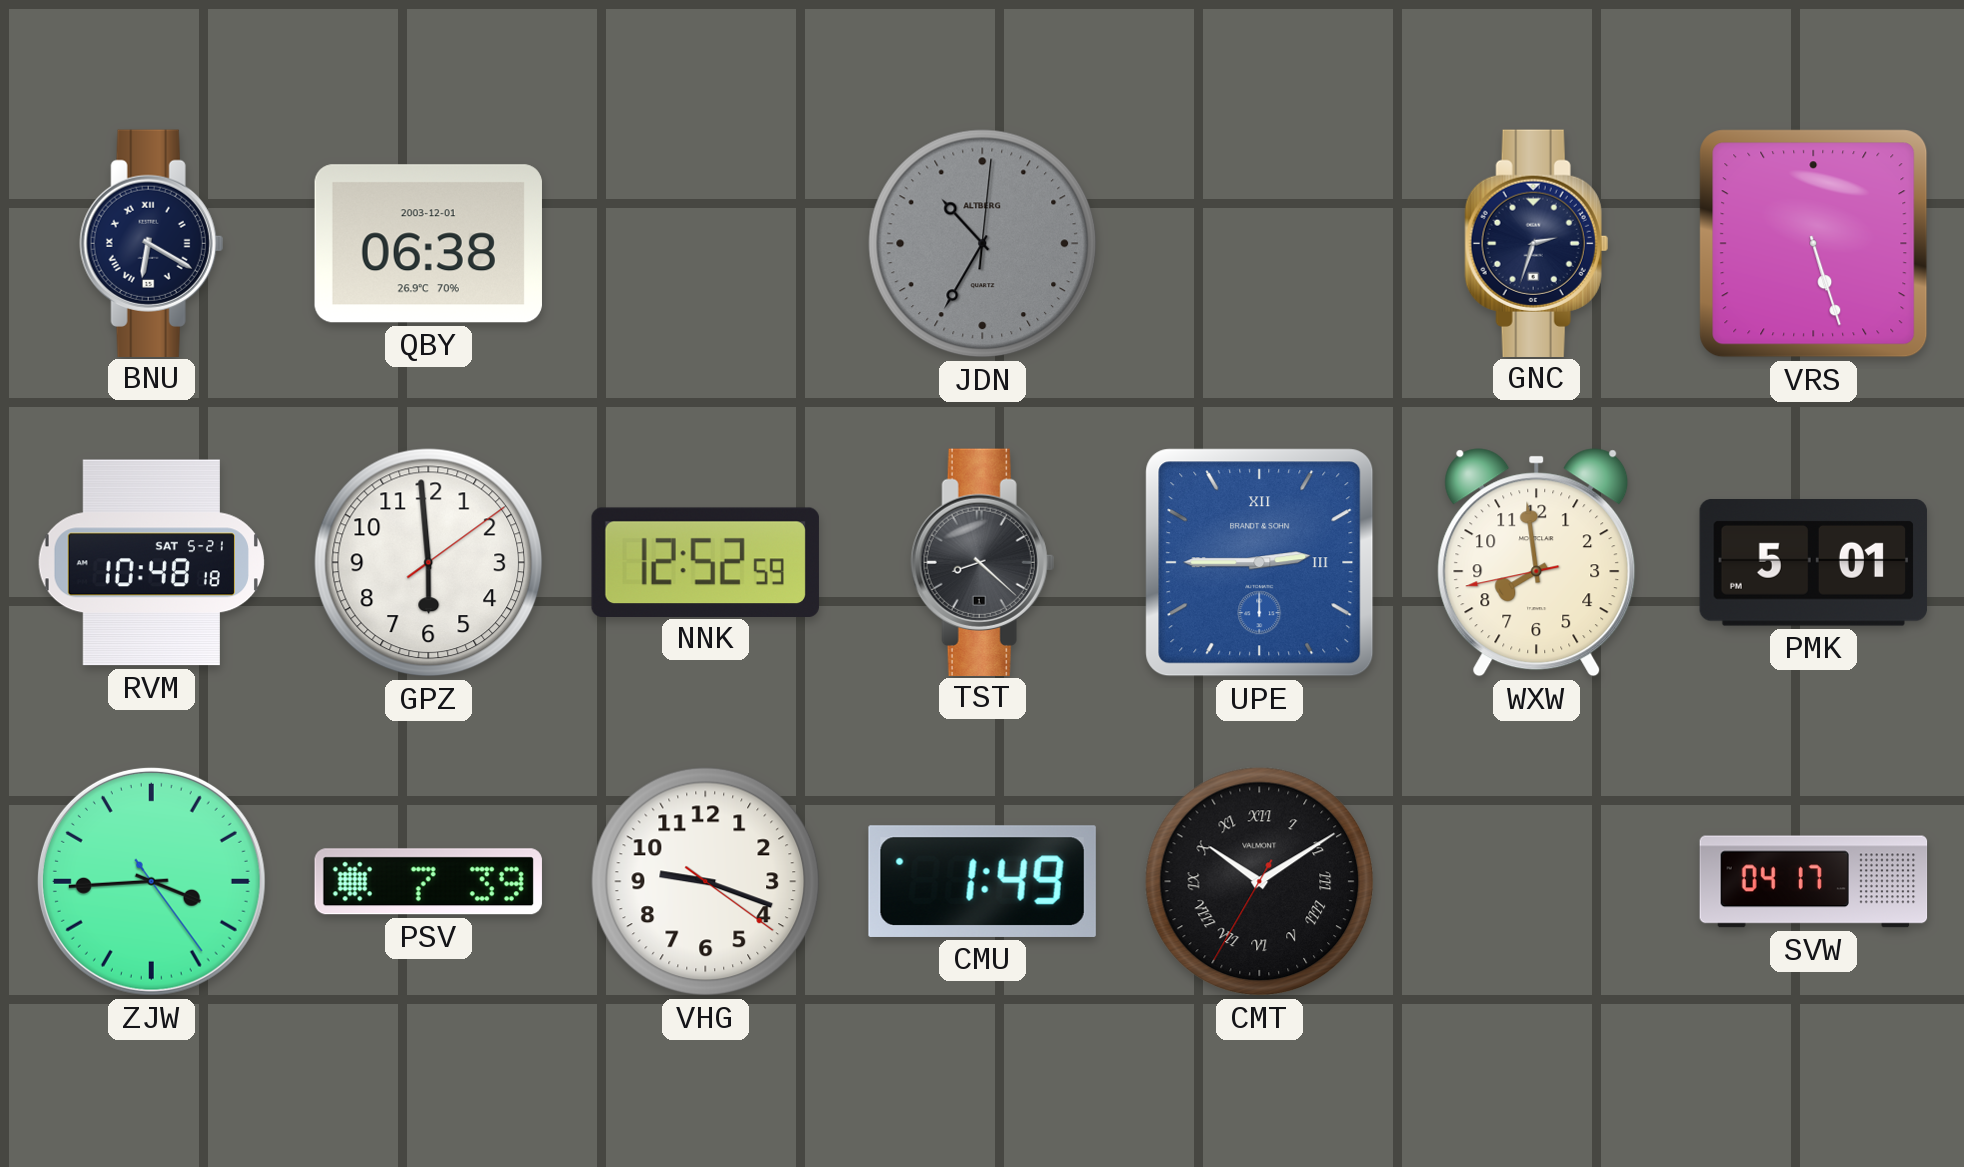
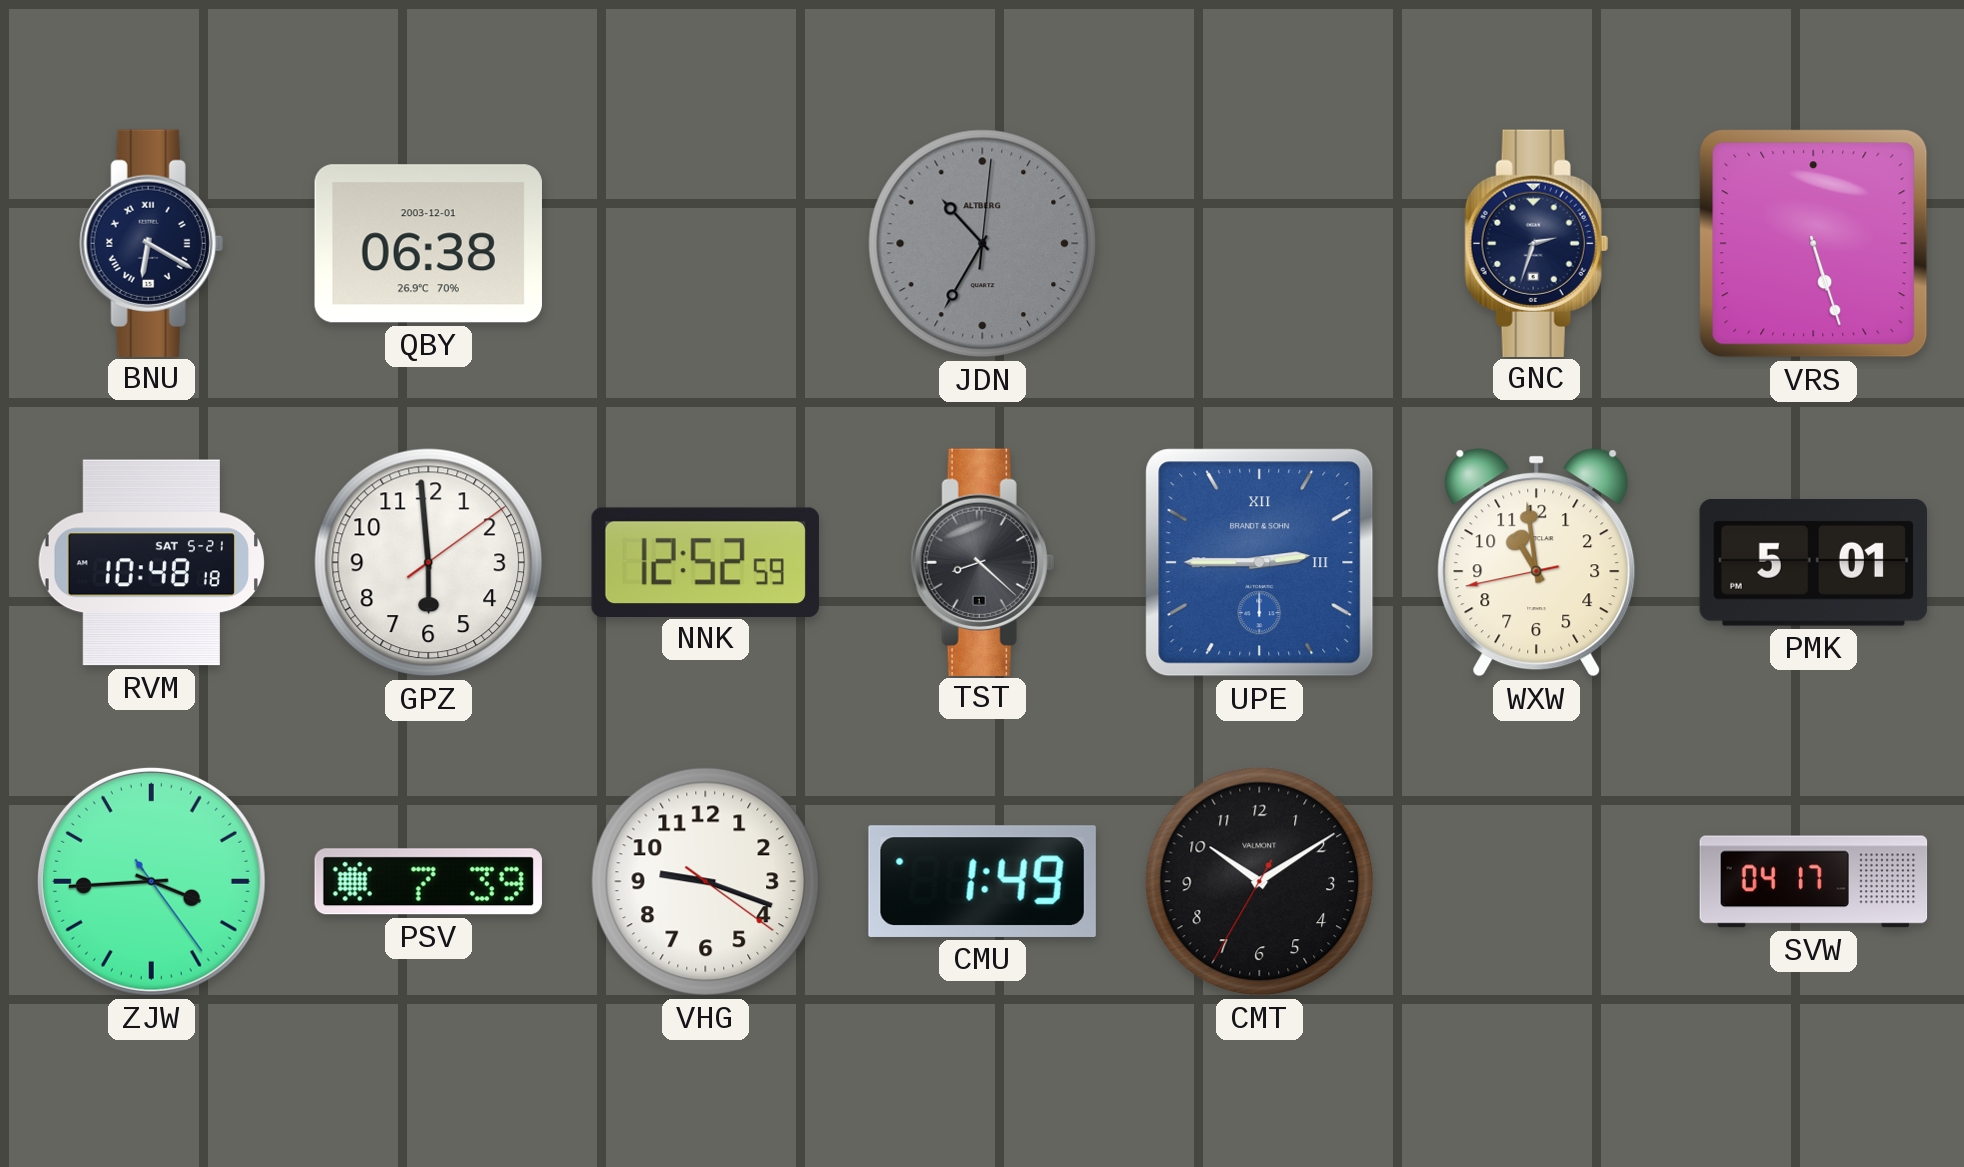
WXW: 7:58 -> 10:58
CMT numerals: Roman -> Arabic
